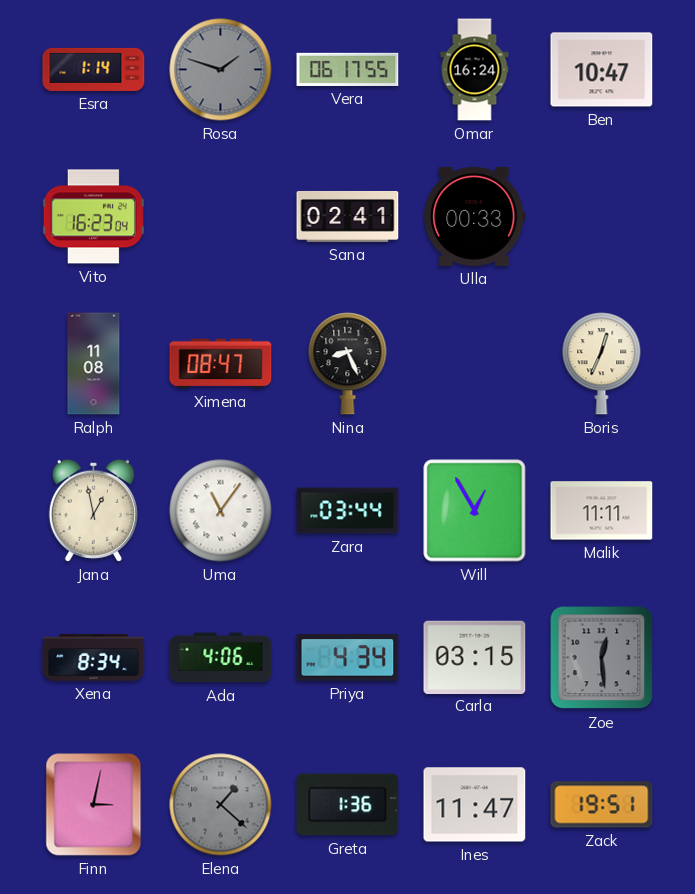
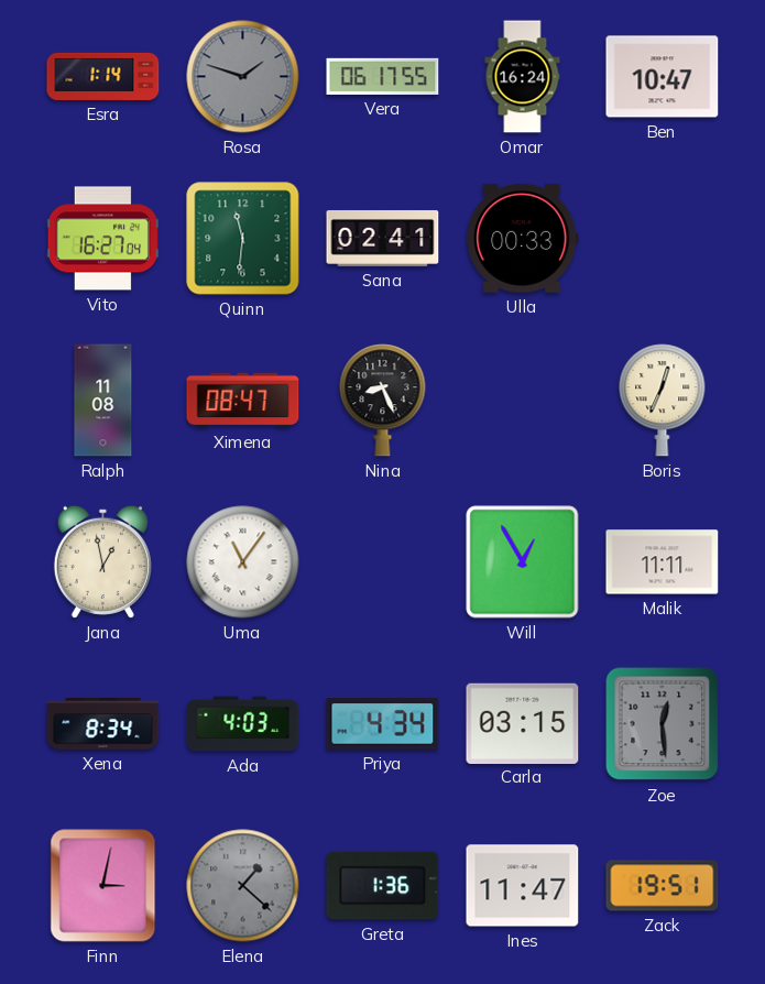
Vito: 16:23 -> 16:27
Quinn: none -> 11:31
Zara: 03:44 -> none
Ada: 4:06 -> 4:03
